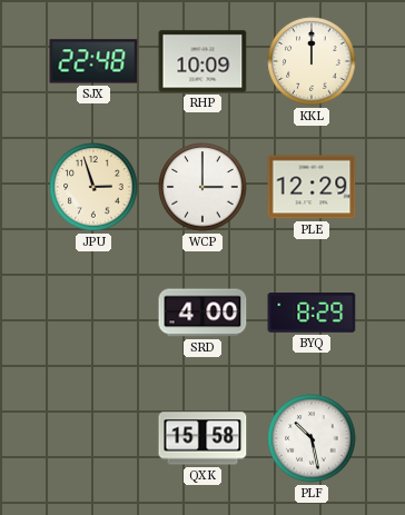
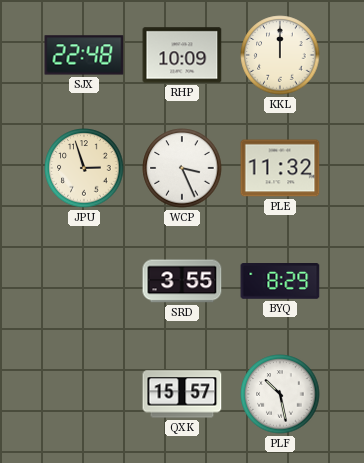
WCP: 3:00 -> 3:26
PLE: 12:29 -> 11:32
SRD: 4:00 -> 3:55
QXK: 15:58 -> 15:57
